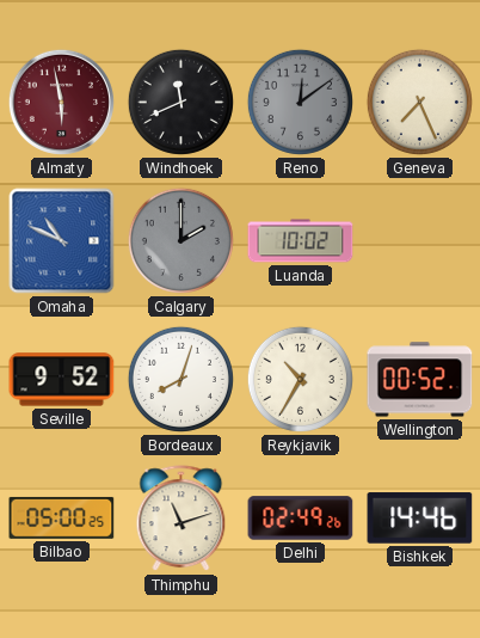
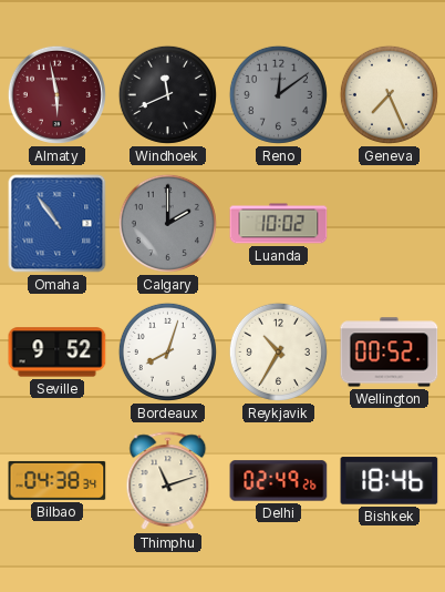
Omaha: 10:49 -> 10:54
Bilbao: 05:00 -> 04:38
Bishkek: 14:46 -> 18:46
